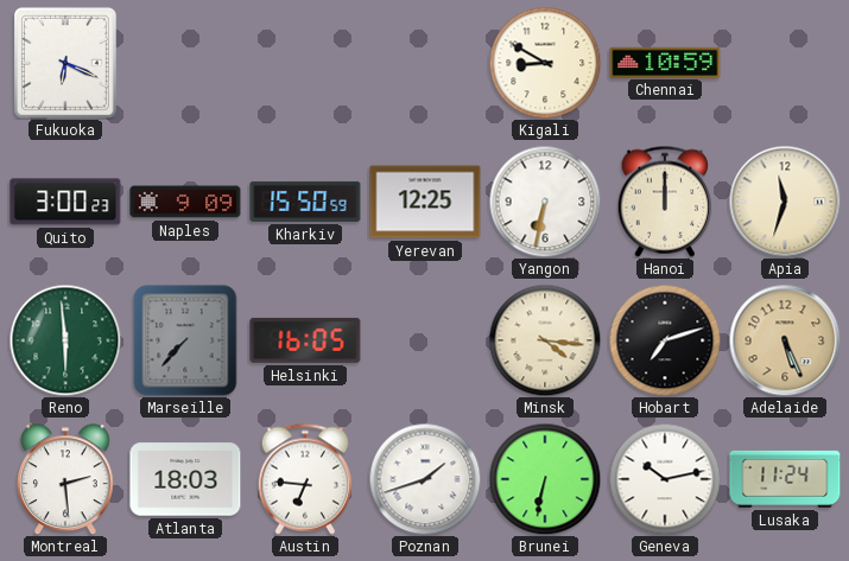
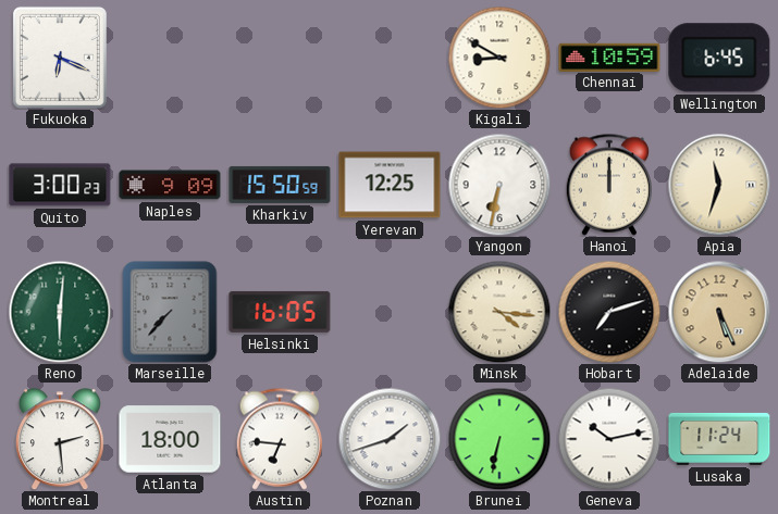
Wellington: none -> 6:45
Reno: 5:59 -> 6:01
Atlanta: 18:03 -> 18:00
